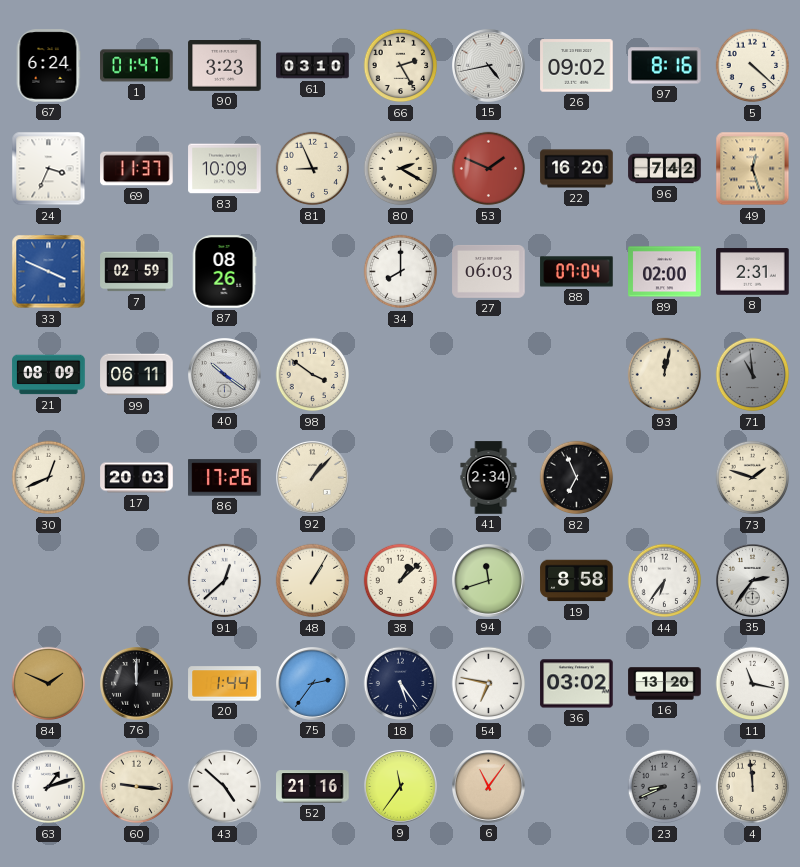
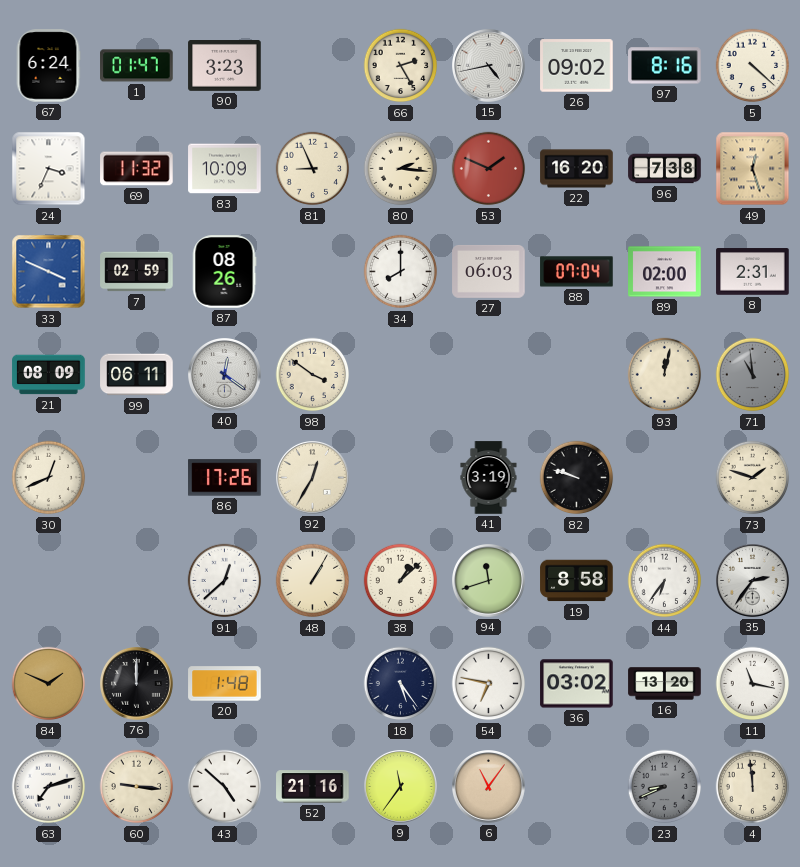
61: 03:10 -> none
69: 11:37 -> 11:32
80: 2:20 -> 2:16
96: 7:42 -> 7:38
40: 10:21 -> 12:21
17: 20:03 -> none
92: 1:07 -> 12:35
41: 2:34 -> 3:19
82: 6:56 -> 9:48
20: 1:44 -> 1:48
75: 2:36 -> none
63: 1:12 -> 7:12
